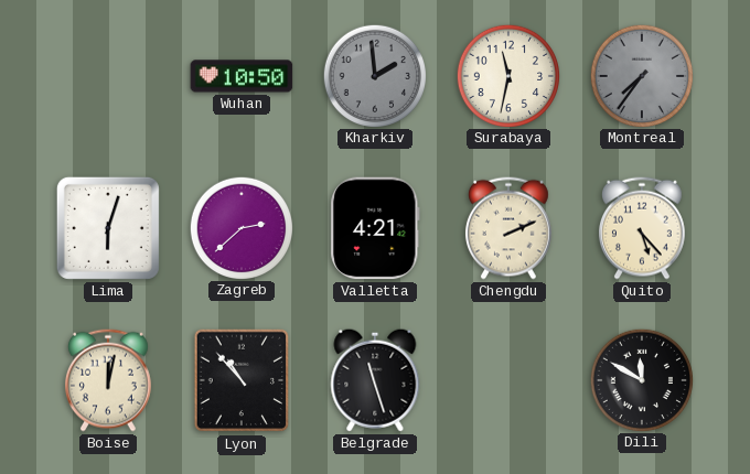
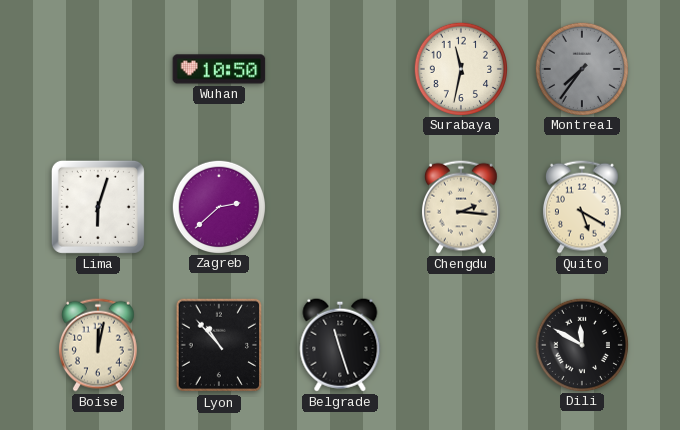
Kharkiv: 1:59 -> none
Valletta: 4:21 -> none
Chengdu: 2:11 -> 2:16
Quito: 5:23 -> 5:20
